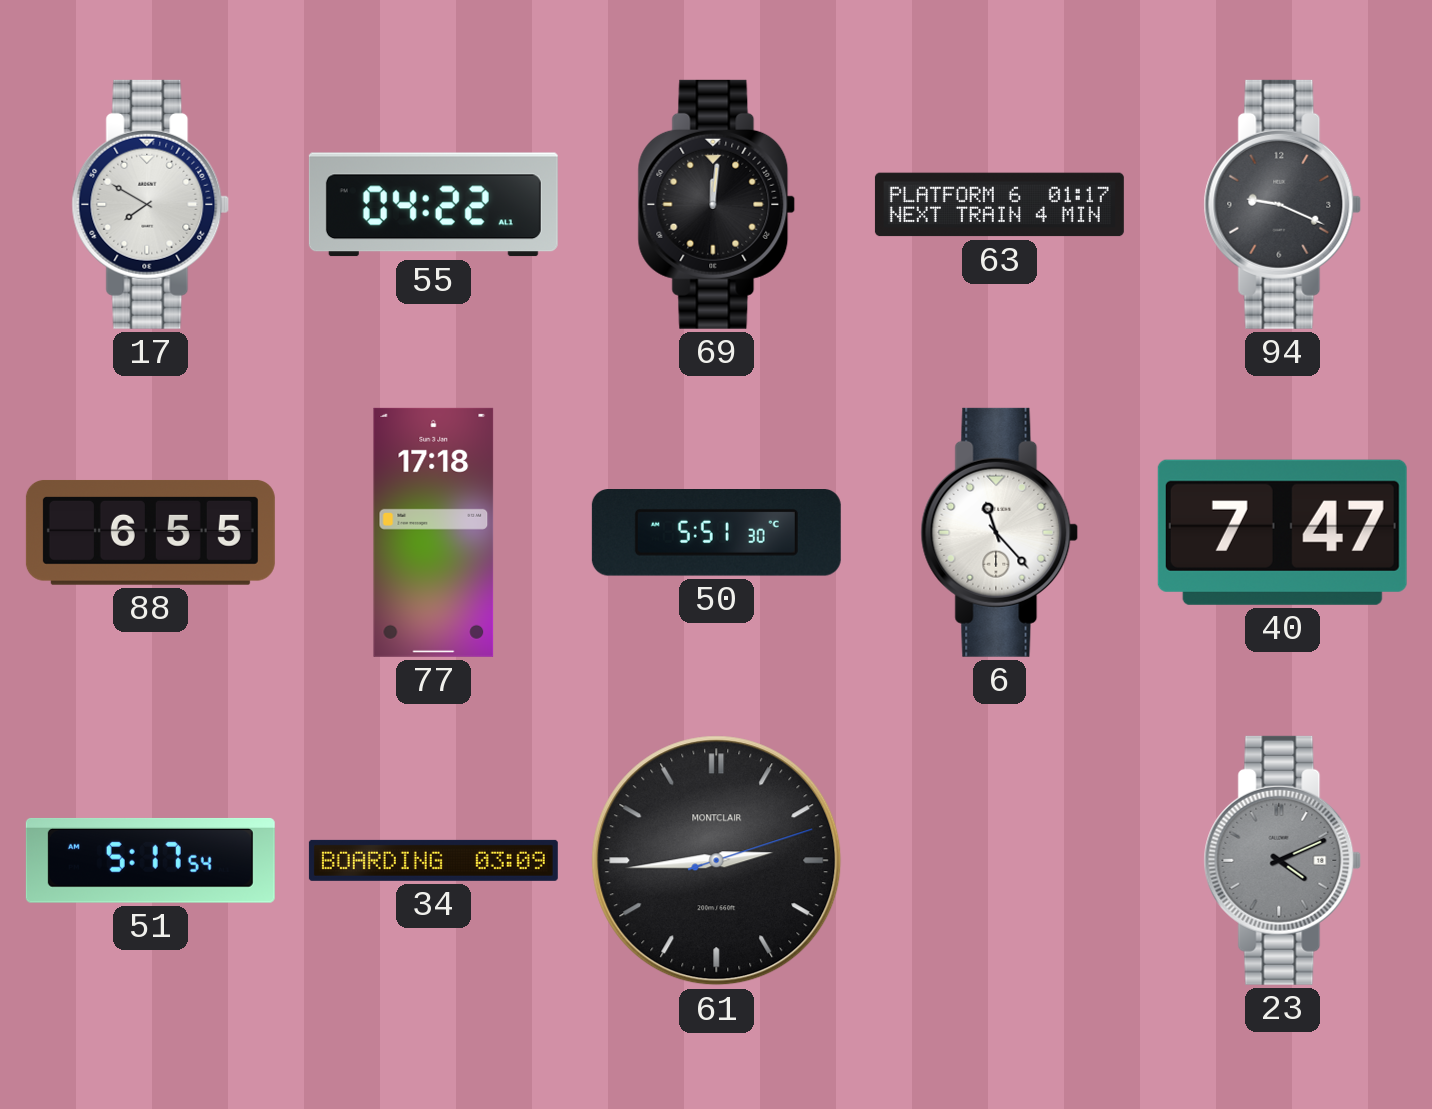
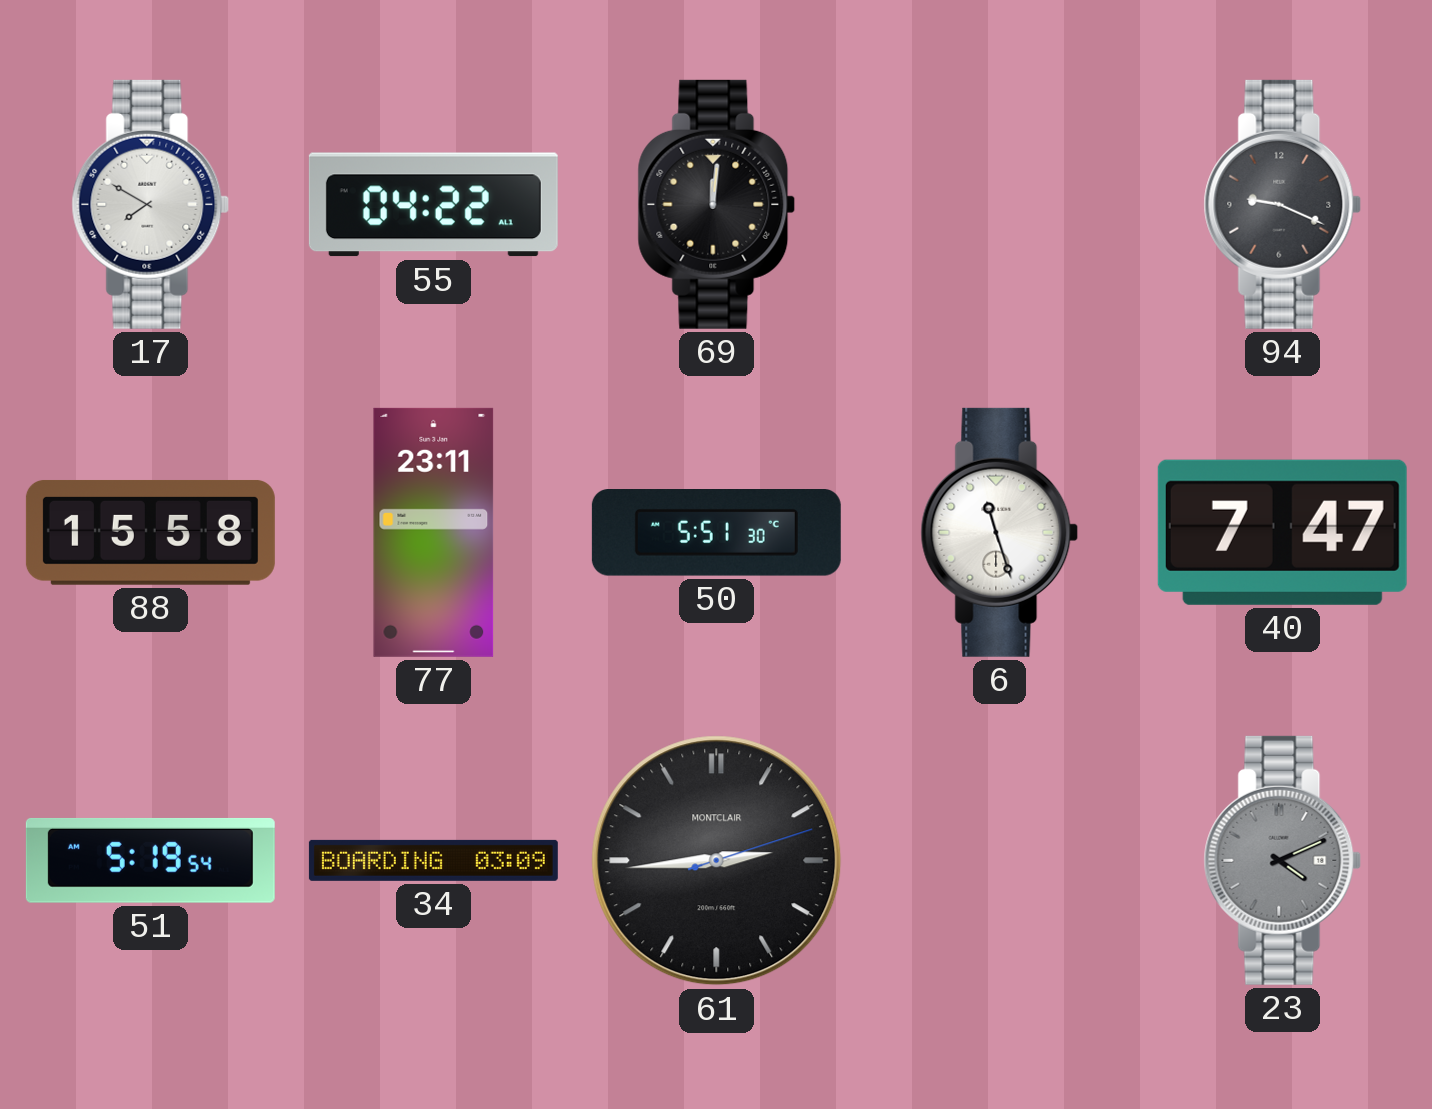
63: 01:17 -> none
88: 6:55 -> 15:58
77: 17:18 -> 23:11
6: 11:23 -> 11:27
51: 5:17 -> 5:19
